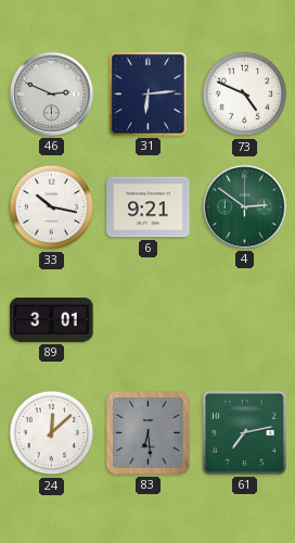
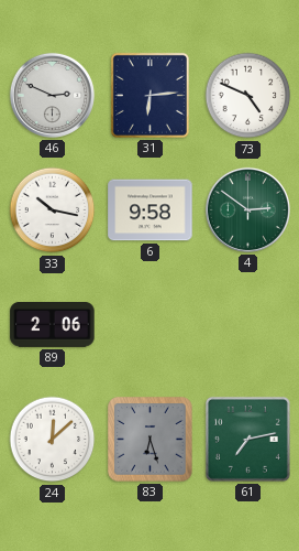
6: 9:21 -> 9:58
89: 3:01 -> 2:06
83: 6:29 -> 6:27
